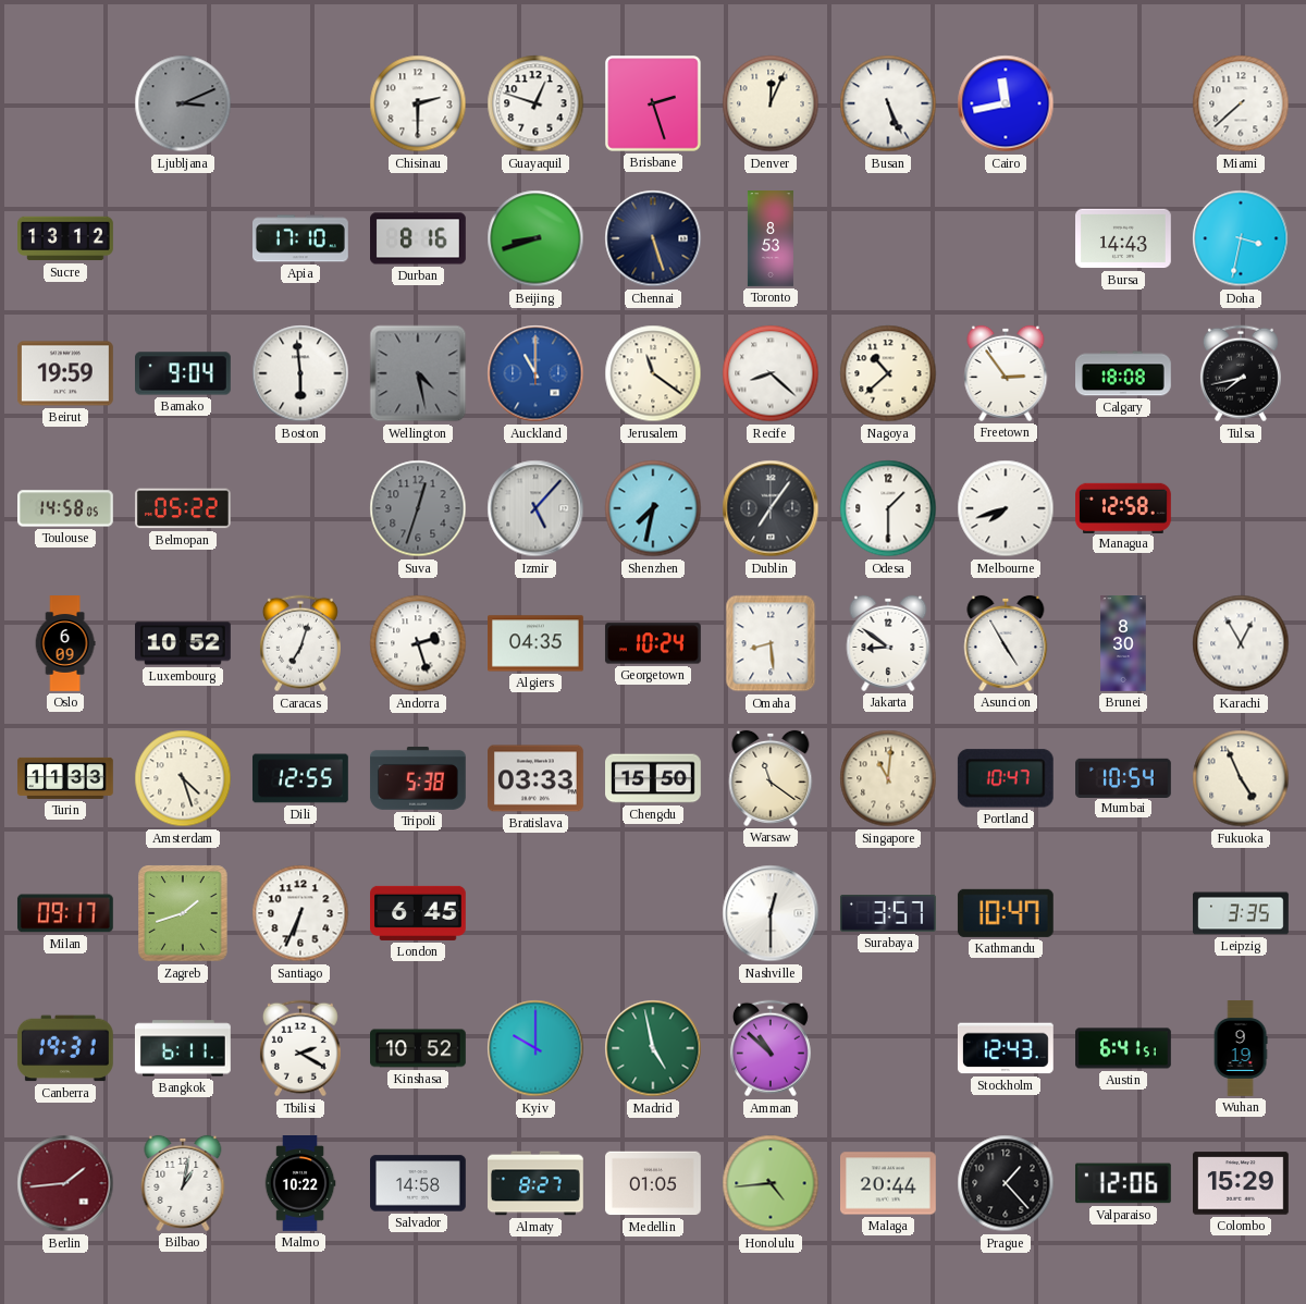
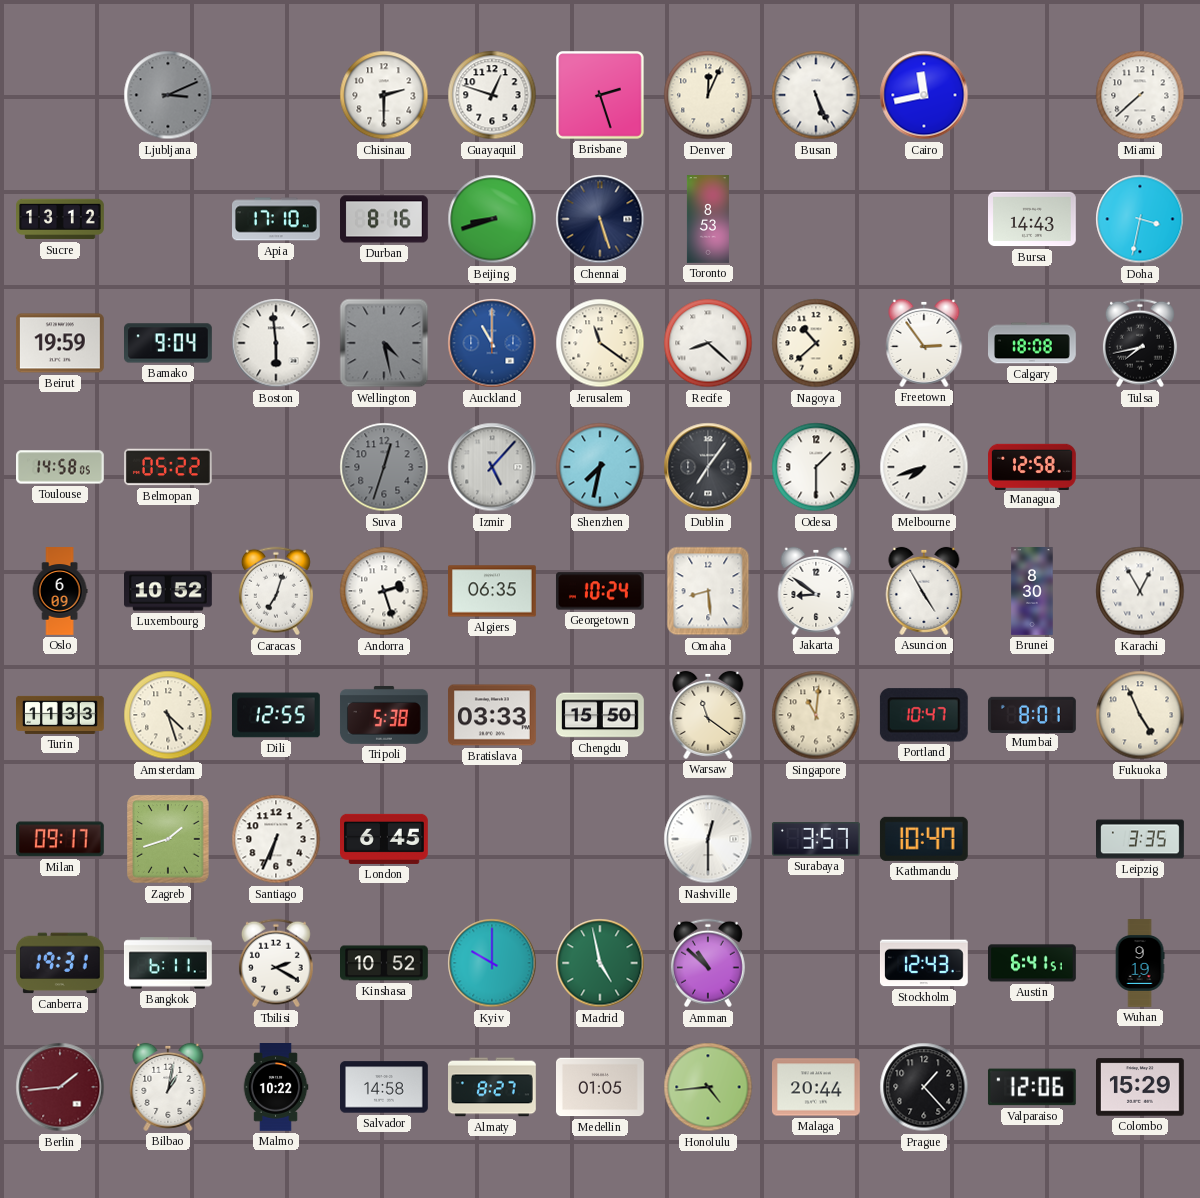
Algiers: 04:35 -> 06:35
Mumbai: 10:54 -> 8:01
